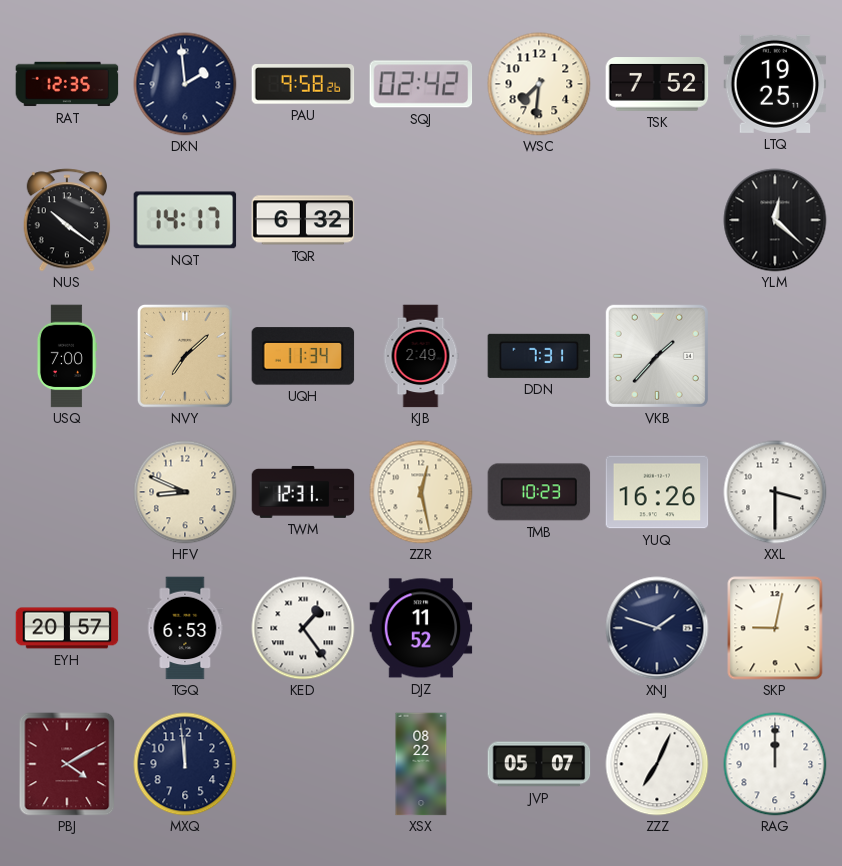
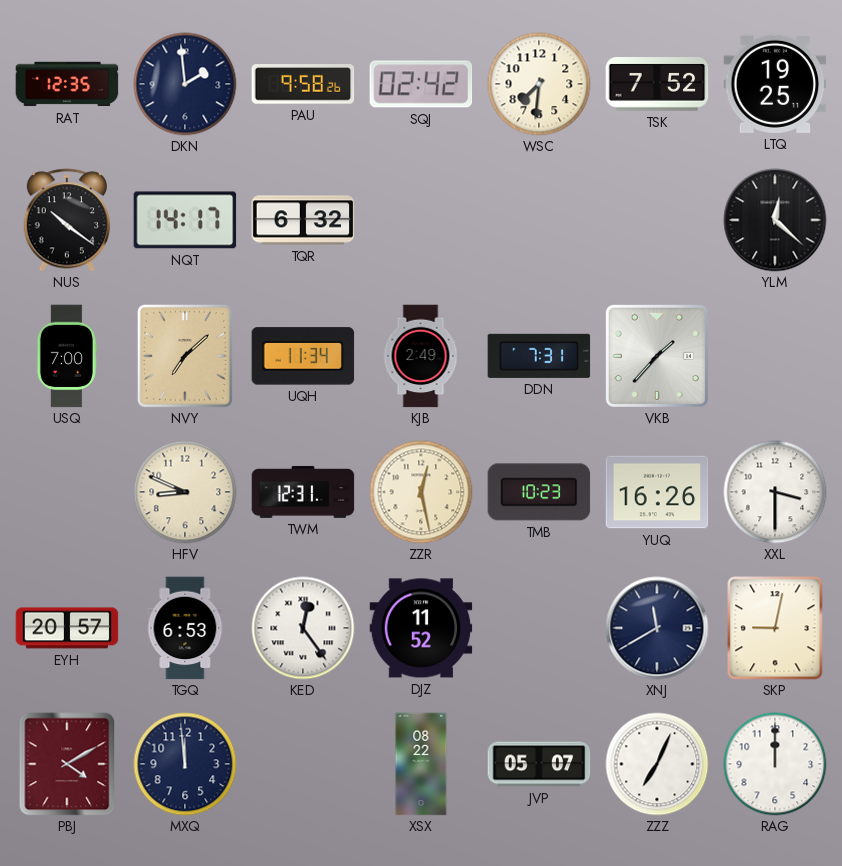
KED: 1:24 -> 12:24
XNJ: 1:48 -> 11:40
